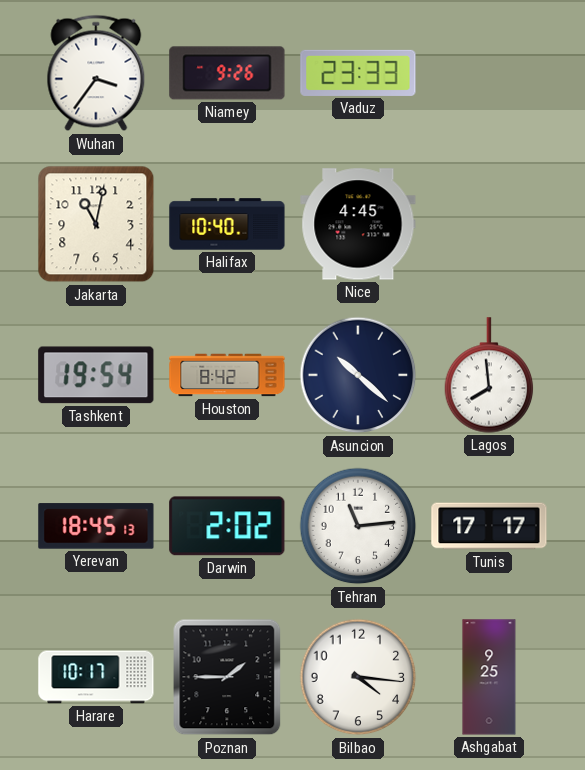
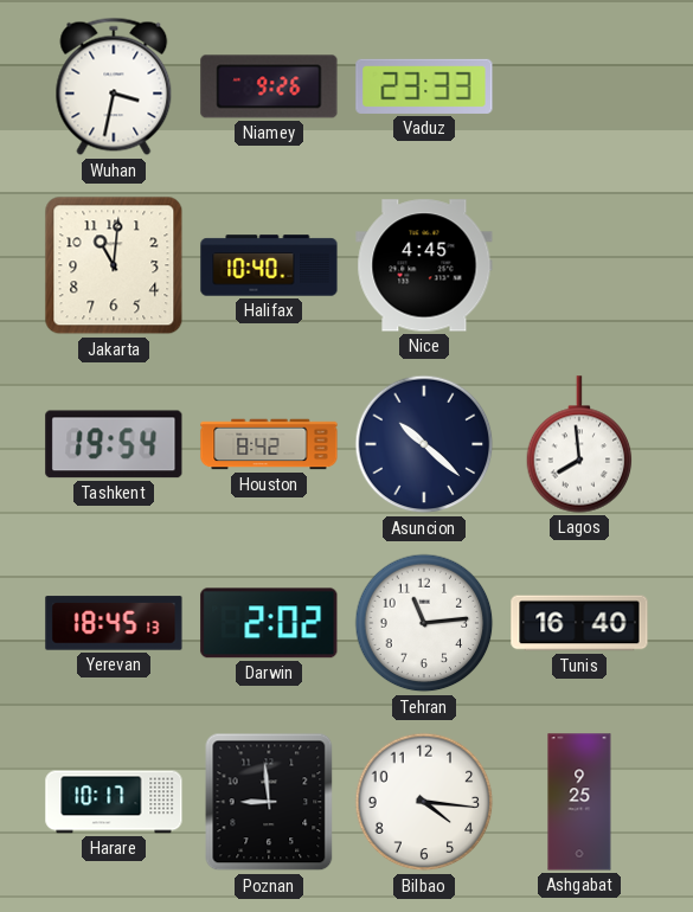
Wuhan: 3:36 -> 3:32
Jakarta: 11:02 -> 11:01
Tunis: 17:17 -> 16:40
Poznan: 1:45 -> 8:59
